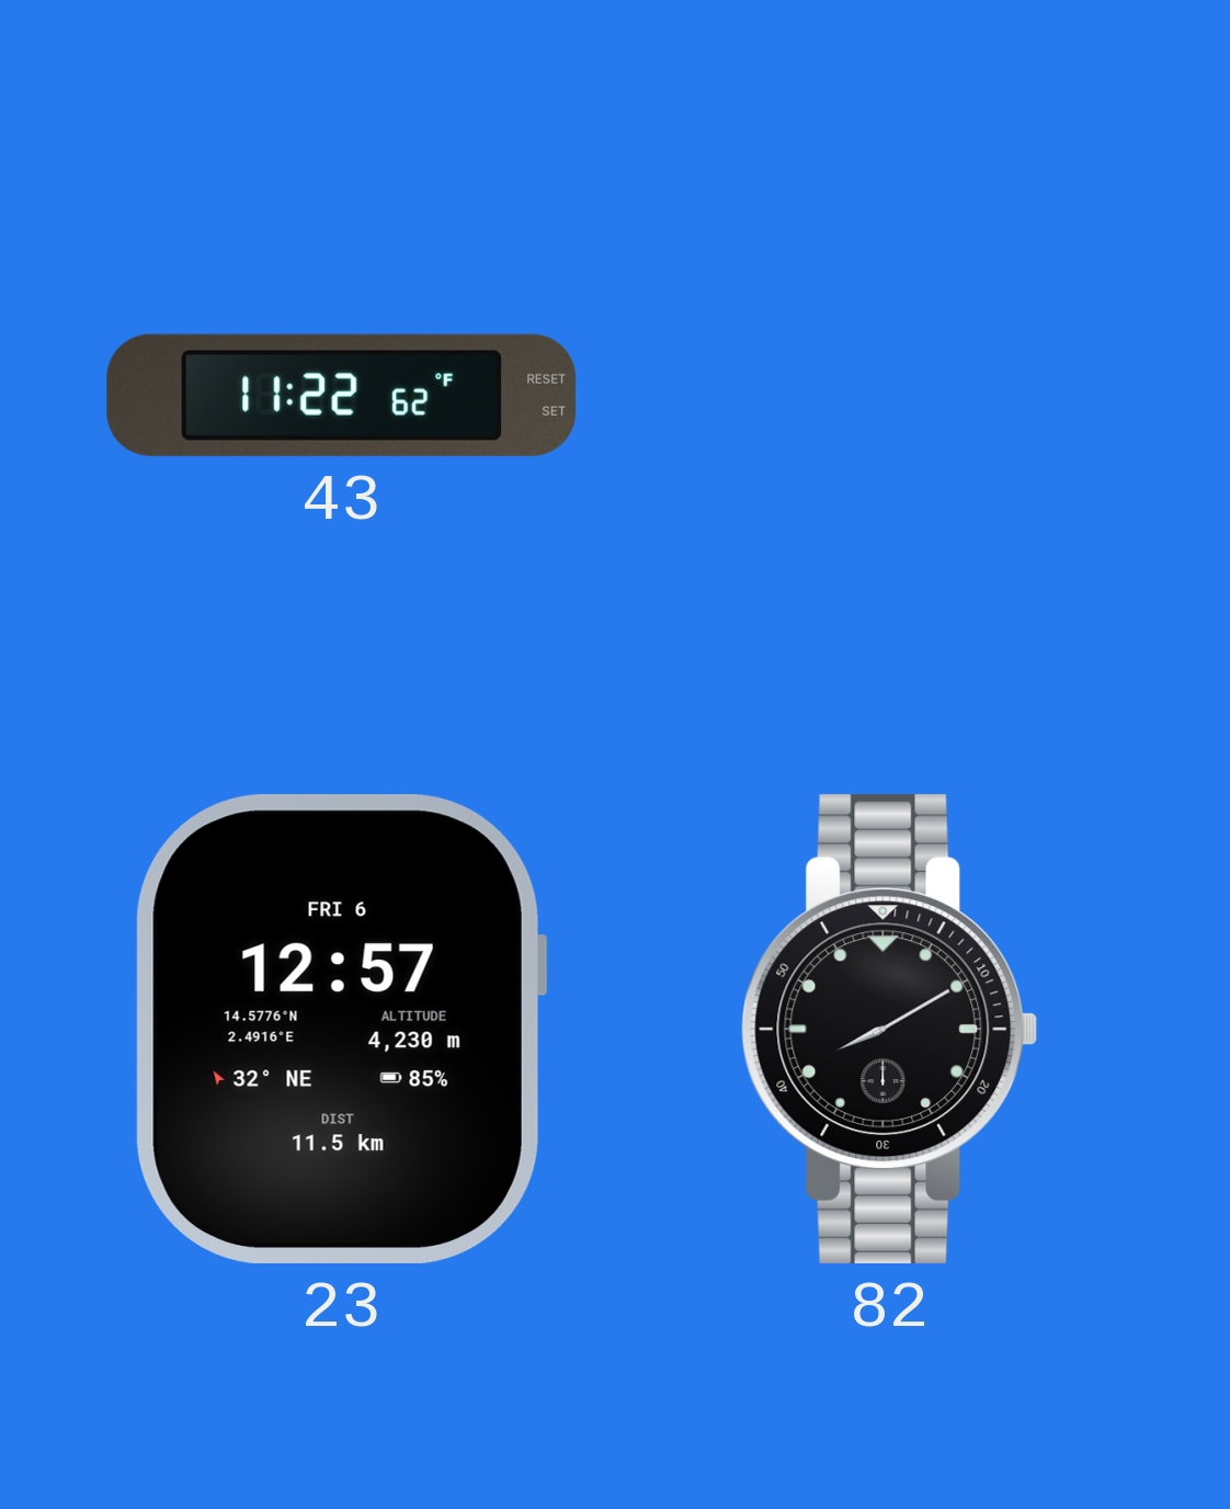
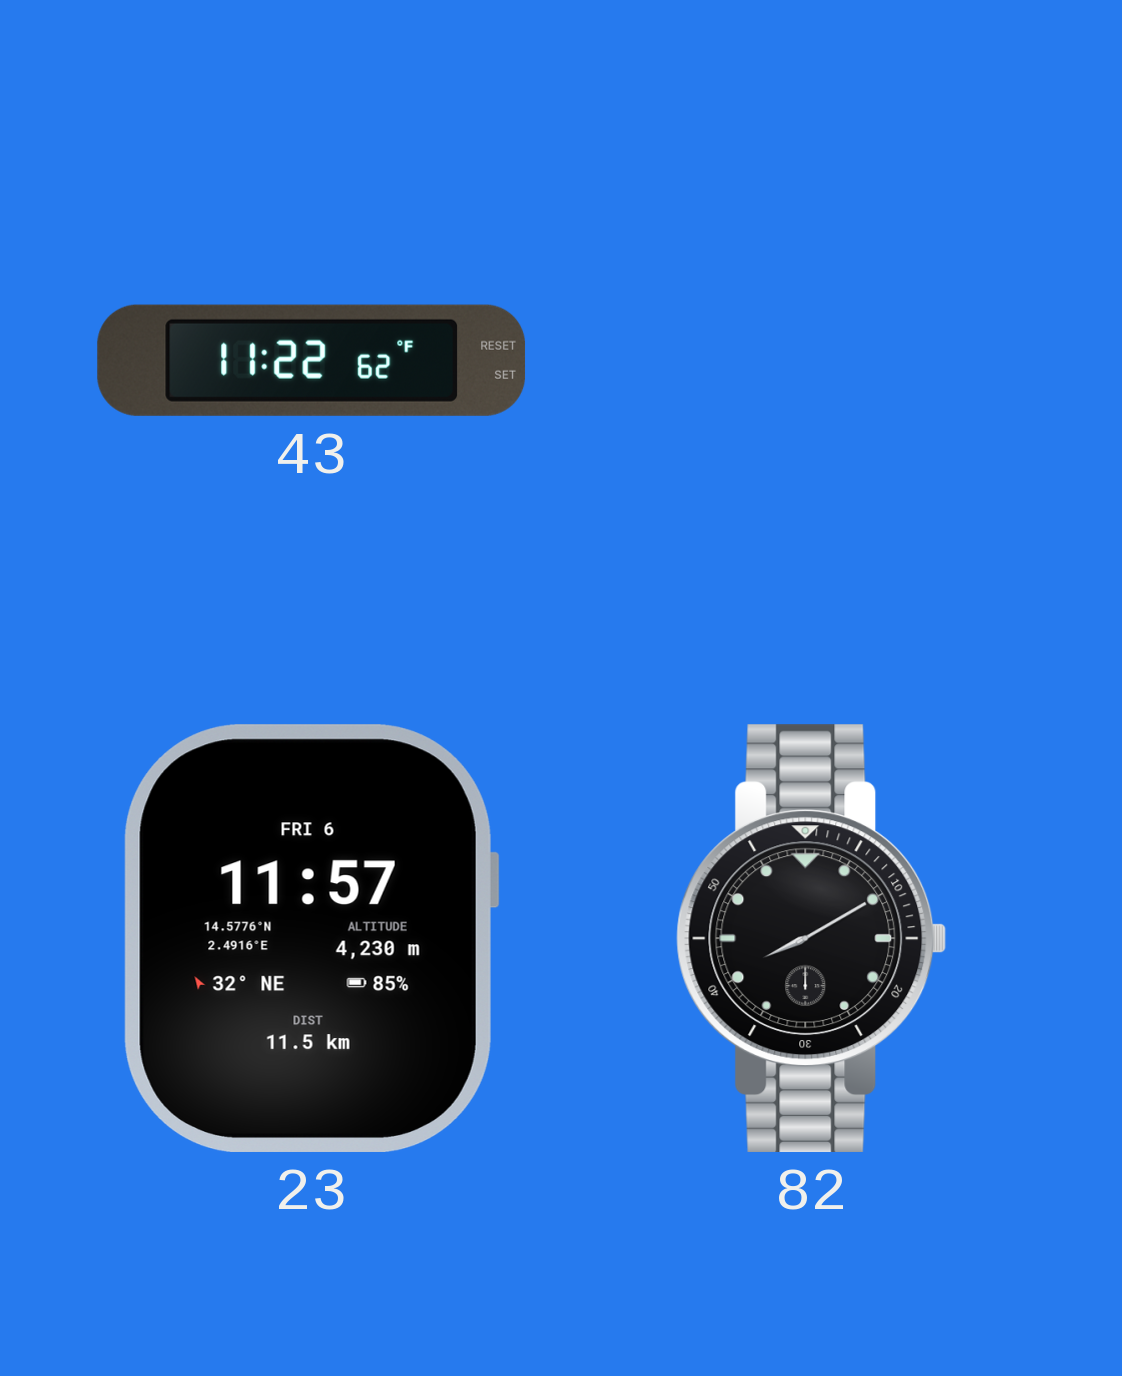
23: 12:57 -> 11:57
